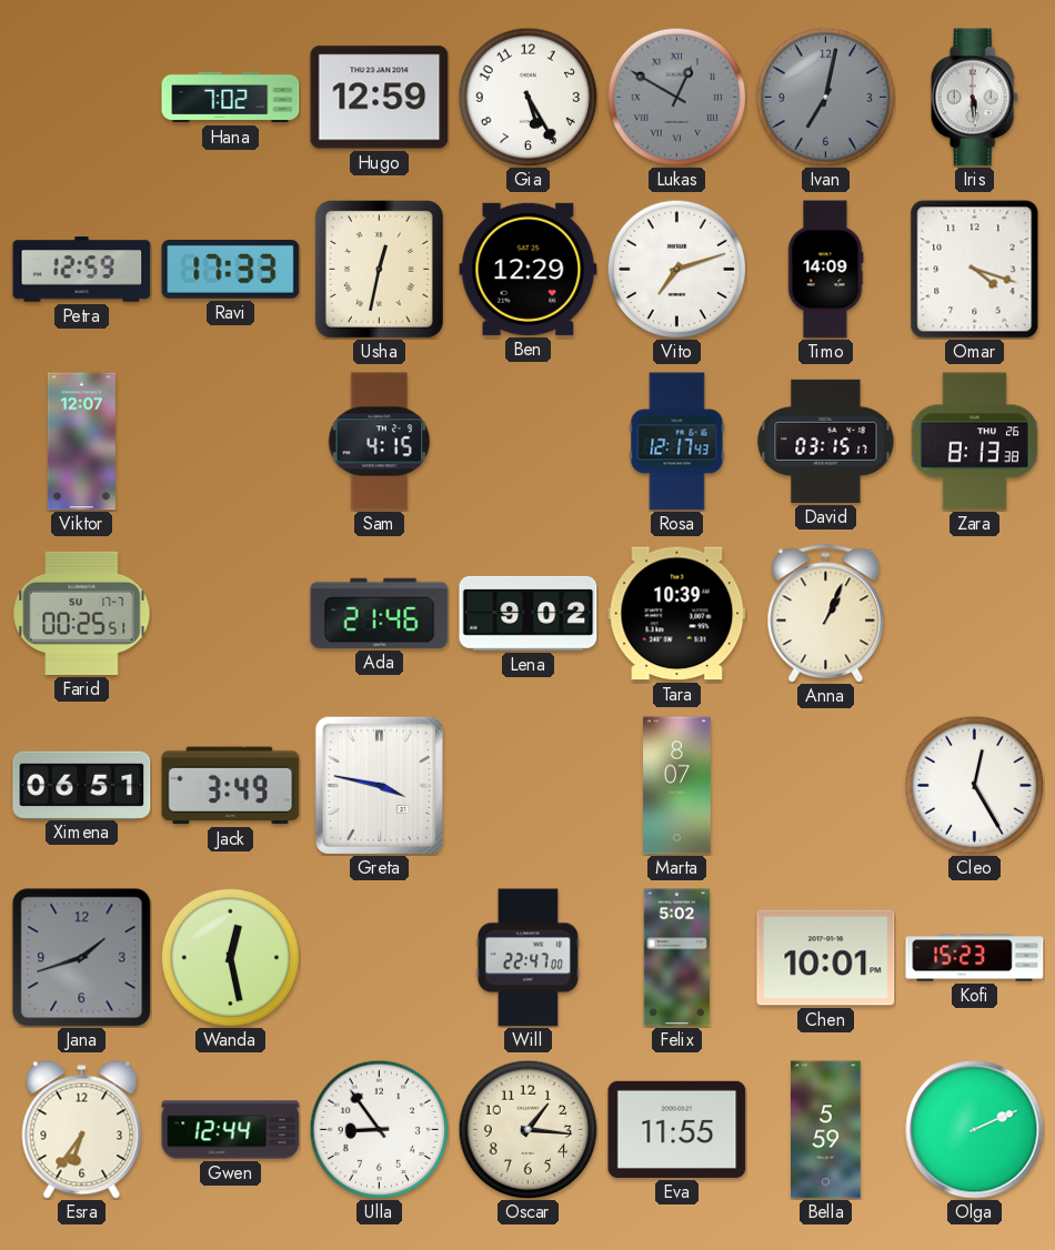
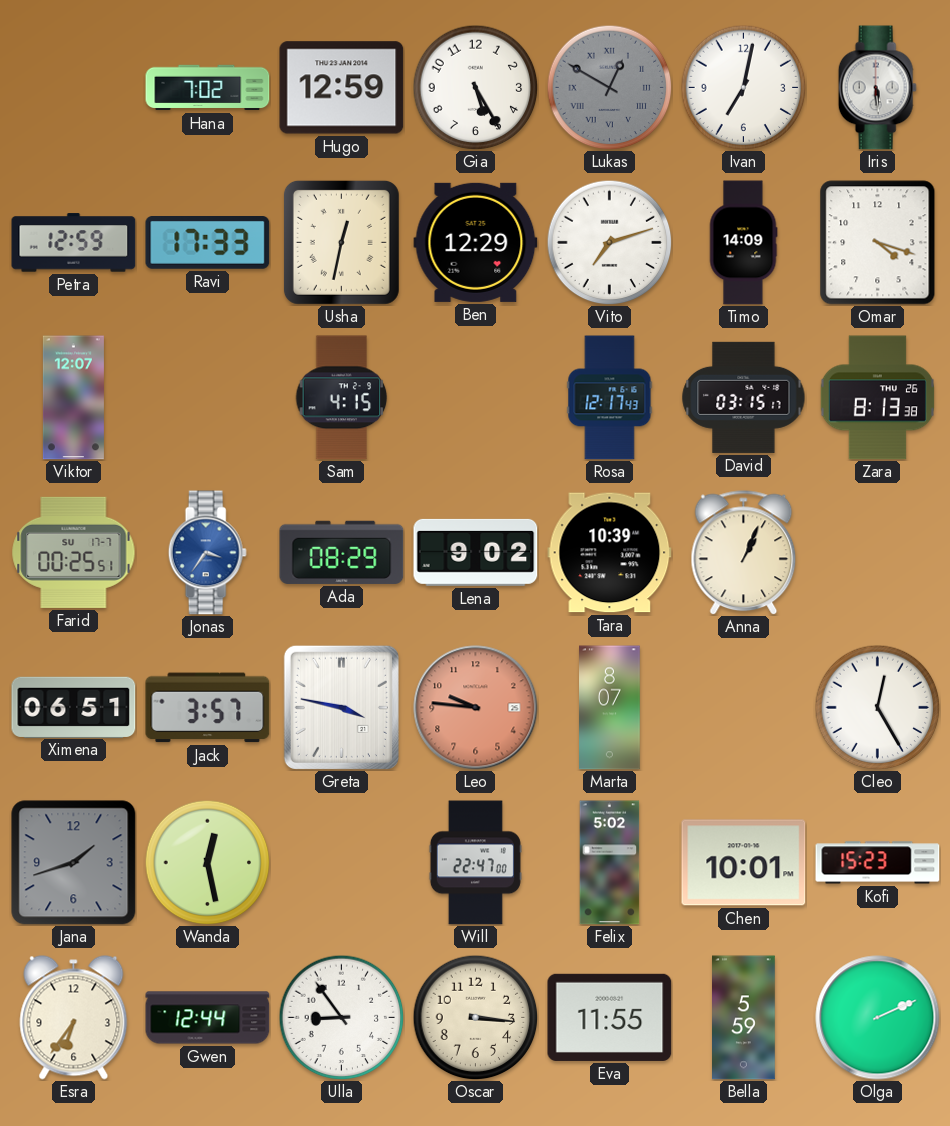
Ivan dial: grey -> white
Jonas: none -> 3:36
Ada: 21:46 -> 08:29
Jack: 3:49 -> 3:57
Leo: none -> 9:46
Oscar: 1:16 -> 3:16
